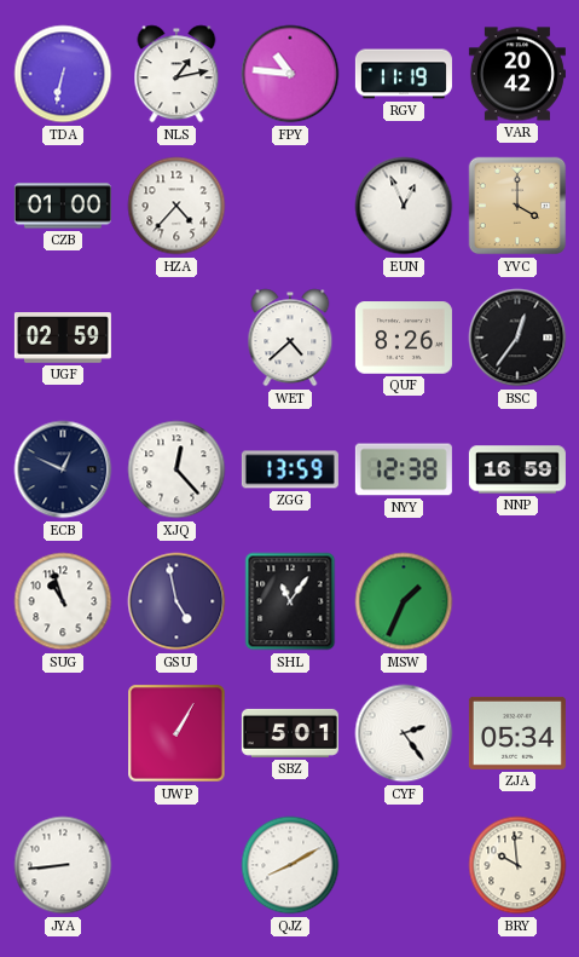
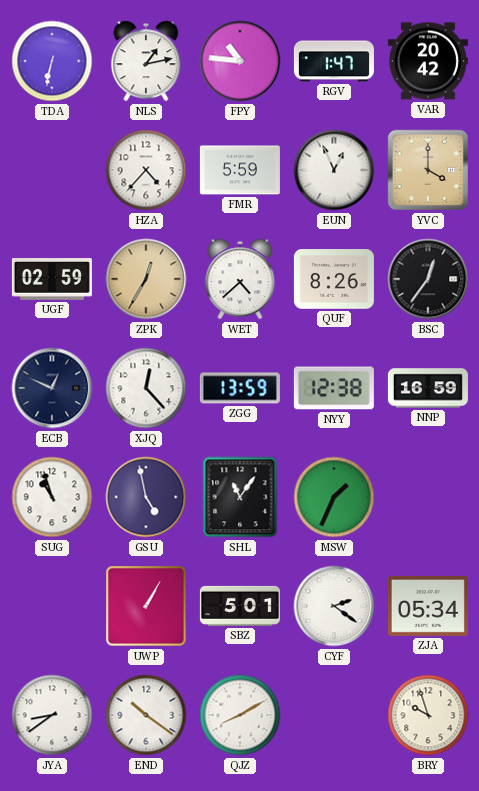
RGV: 11:19 -> 1:47
CZB: 01:00 -> none
FMR: none -> 5:59
ZPK: none -> 12:35
CYF: 2:24 -> 2:21
JYA: 8:44 -> 8:39
END: none -> 10:21
BRY: 9:59 -> 9:57
